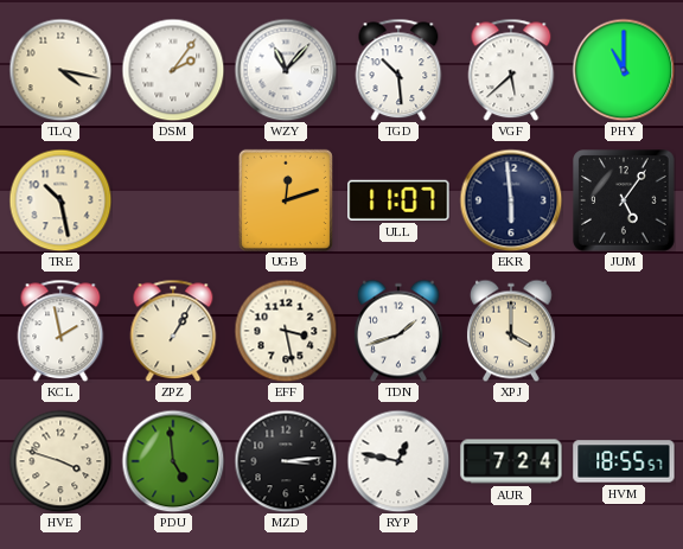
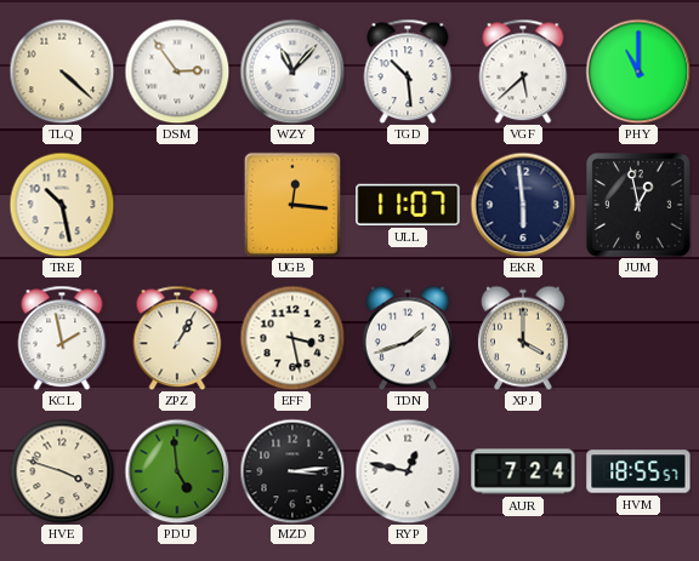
TLQ: 4:17 -> 4:22
DSM: 2:06 -> 2:54
UGB: 12:12 -> 12:16
JUM: 5:06 -> 12:58
